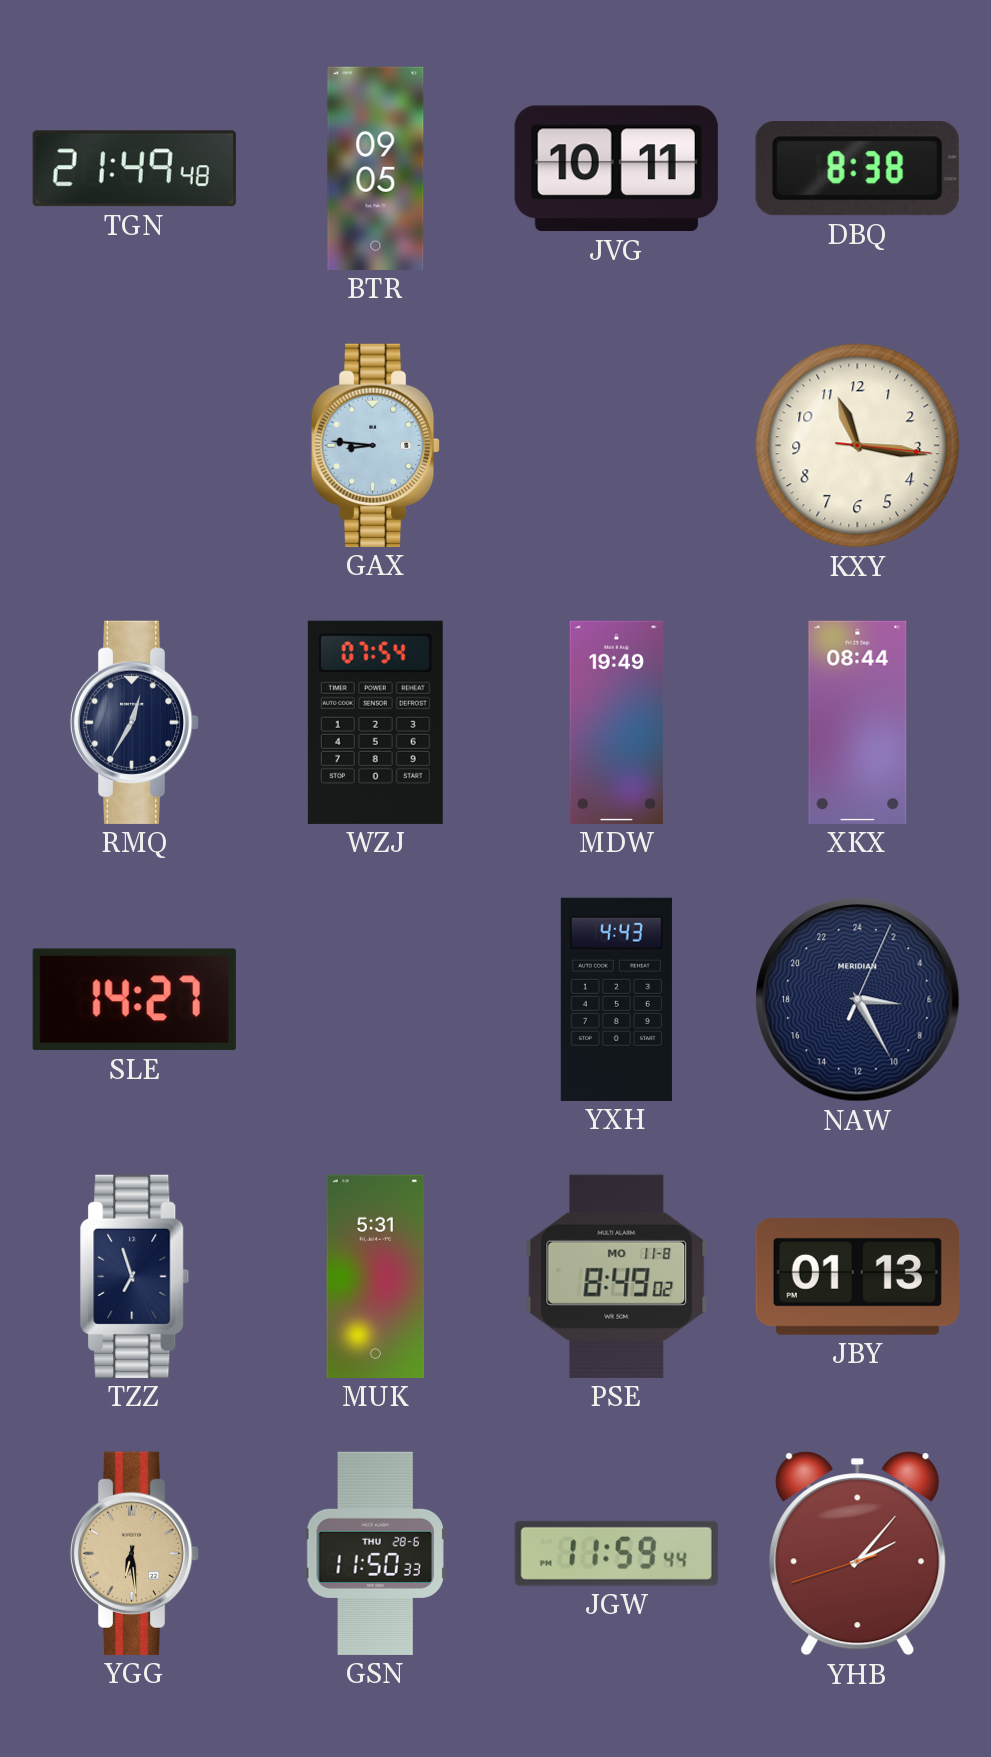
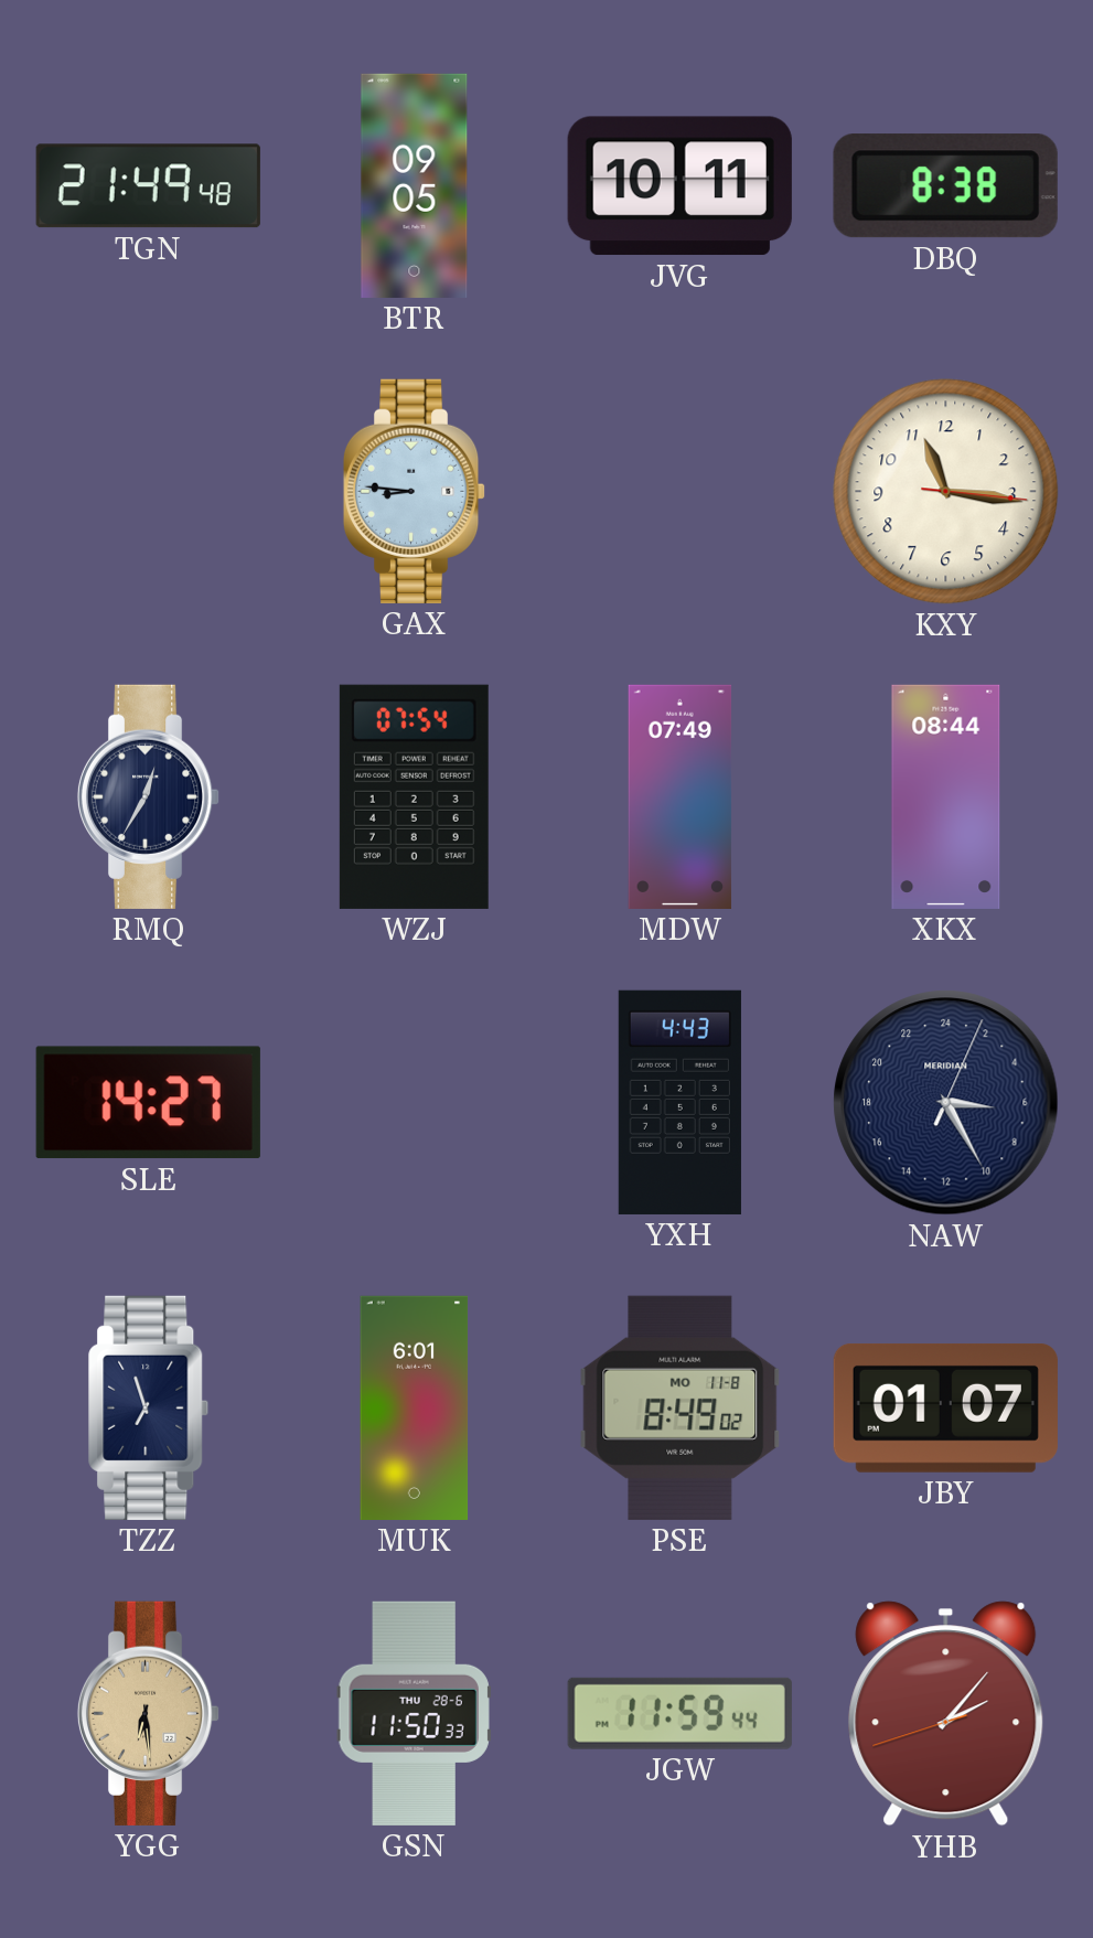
MDW: 19:49 -> 07:49
MUK: 5:31 -> 6:01
JBY: 01:13 -> 01:07
